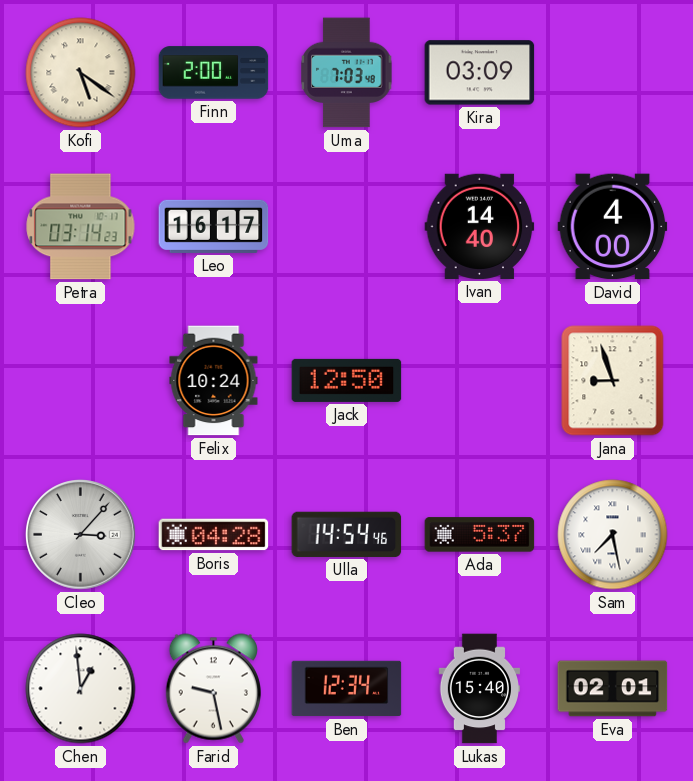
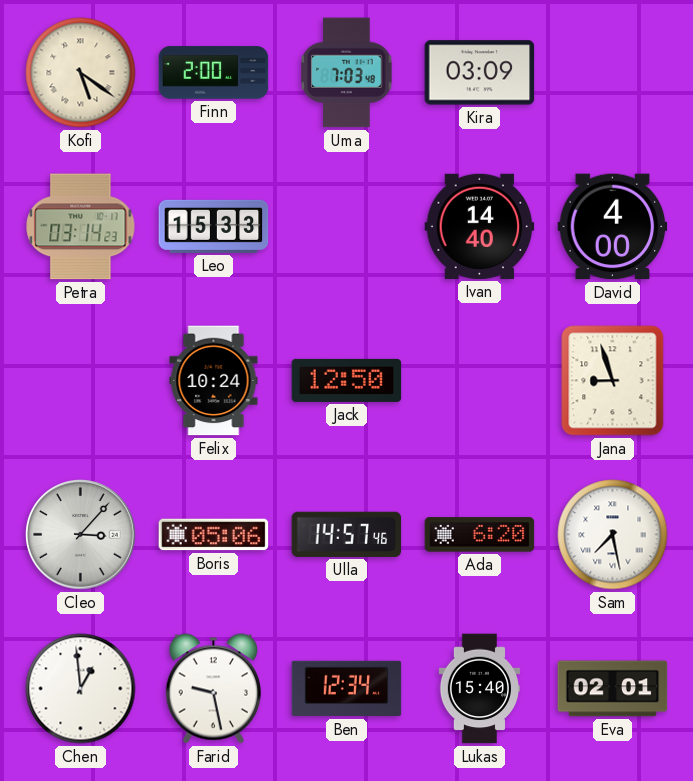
Leo: 16:17 -> 15:33
Boris: 04:28 -> 05:06
Ulla: 14:54 -> 14:57
Ada: 5:37 -> 6:20
